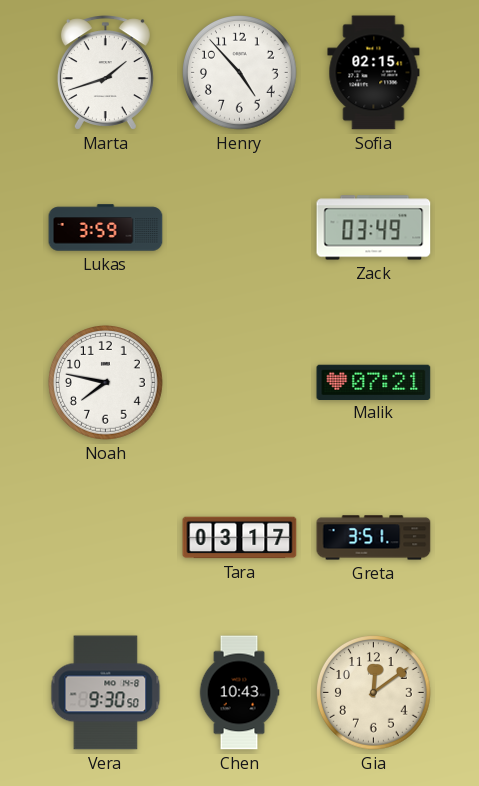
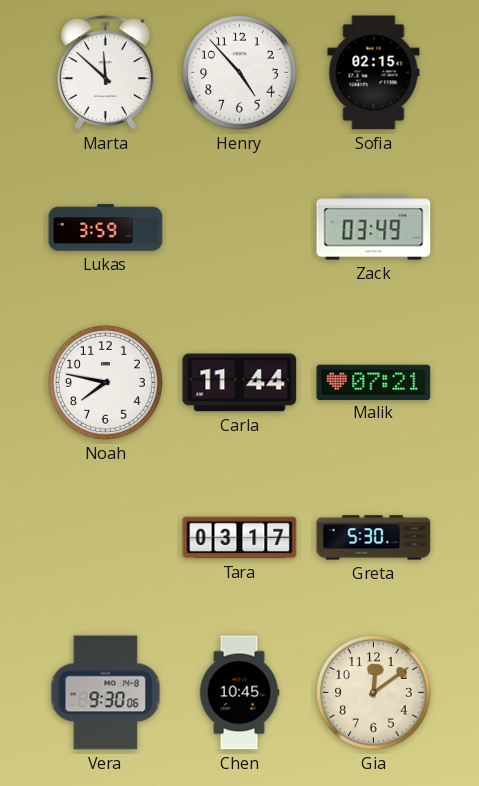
Marta: 1:42 -> 11:52
Carla: none -> 11:44
Greta: 3:51 -> 5:30
Vera: 9:30:50 -> 9:30:06
Chen: 10:43 -> 10:45
